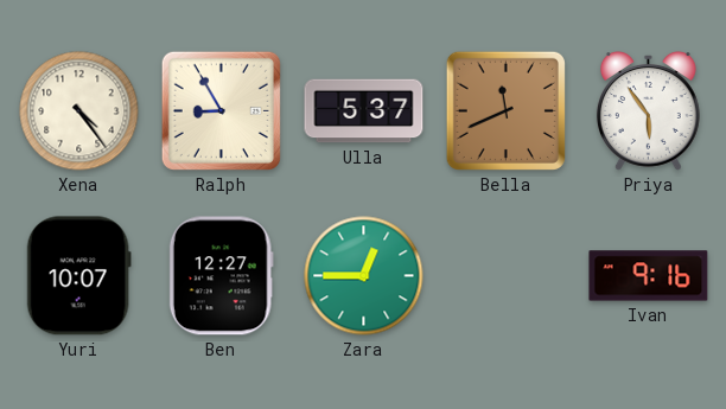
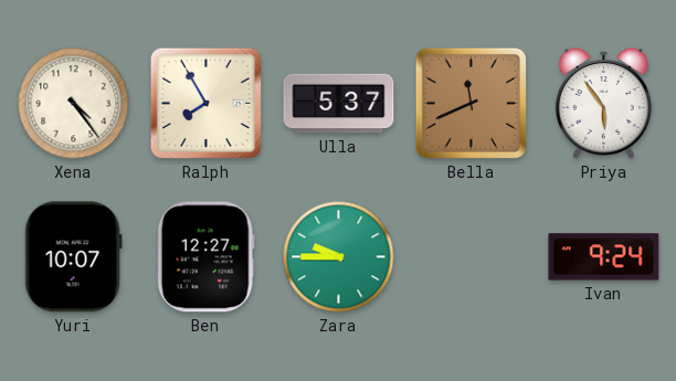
Ralph: 8:55 -> 7:55
Zara: 12:45 -> 9:45
Ivan: 9:16 -> 9:24
